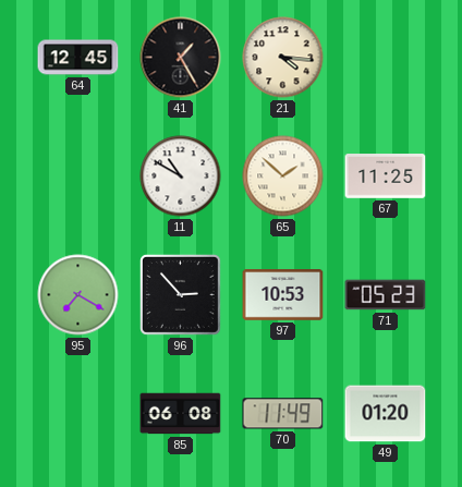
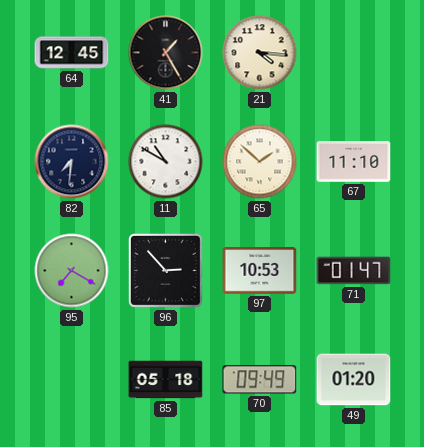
82: none -> 7:31
67: 11:25 -> 11:10
71: 05:23 -> 01:47
85: 06:08 -> 05:18
70: 11:49 -> 09:49
